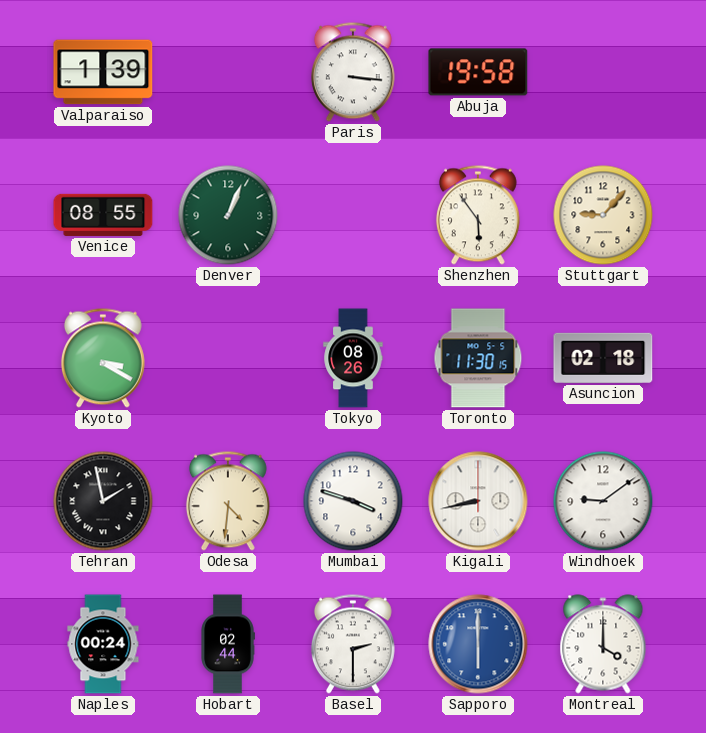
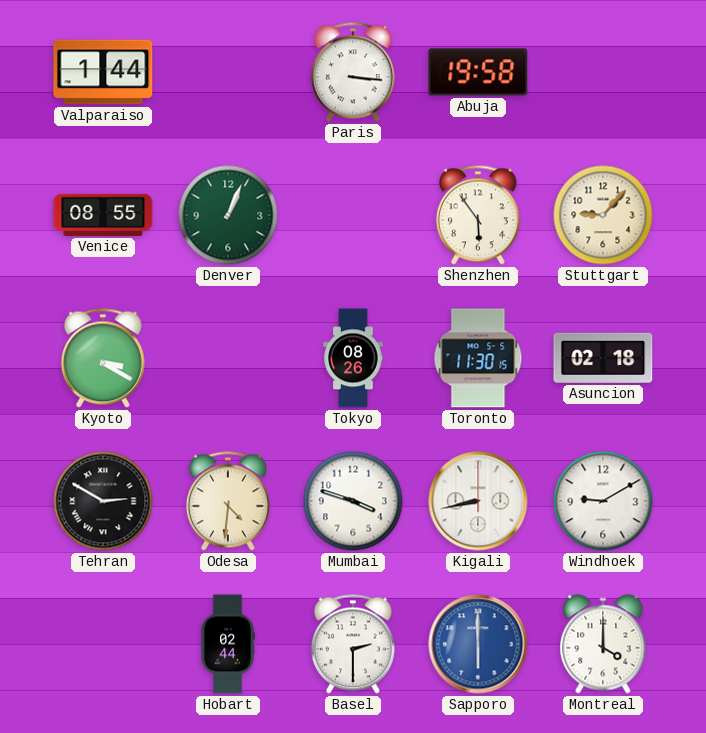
Valparaiso: 1:39 -> 1:44
Tehran: 1:58 -> 2:50
Windhoek: 9:09 -> 9:10
Naples: 00:24 -> none
